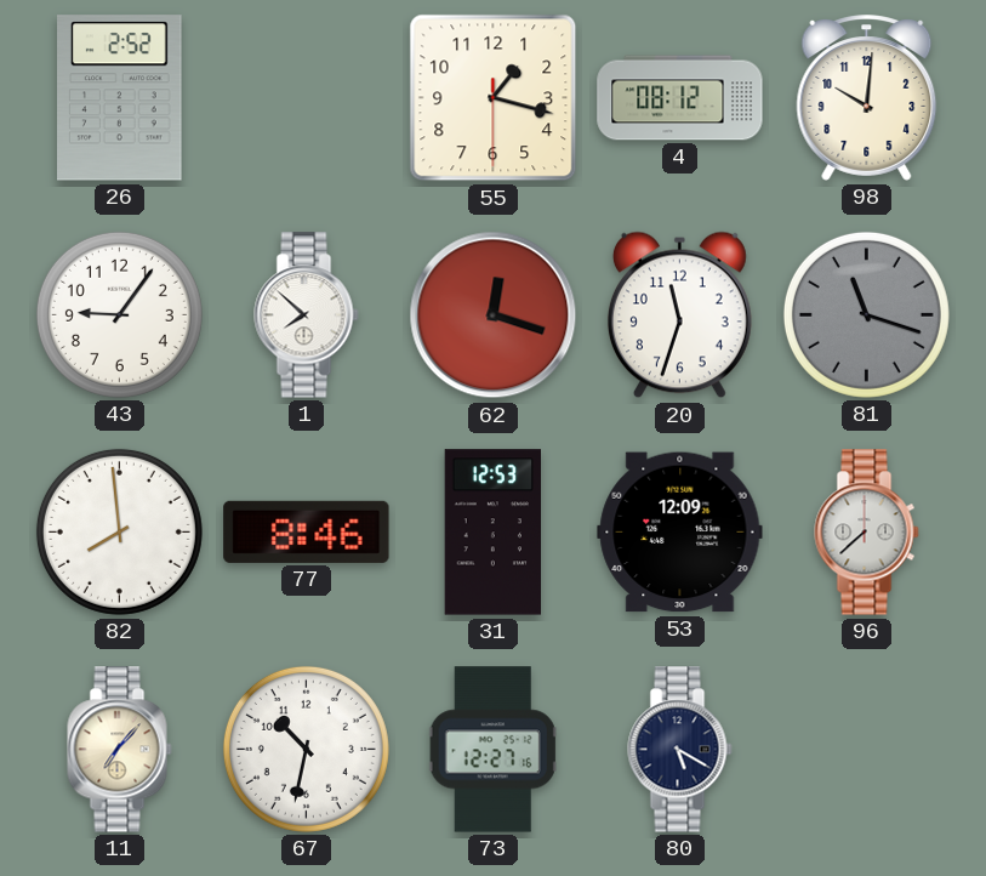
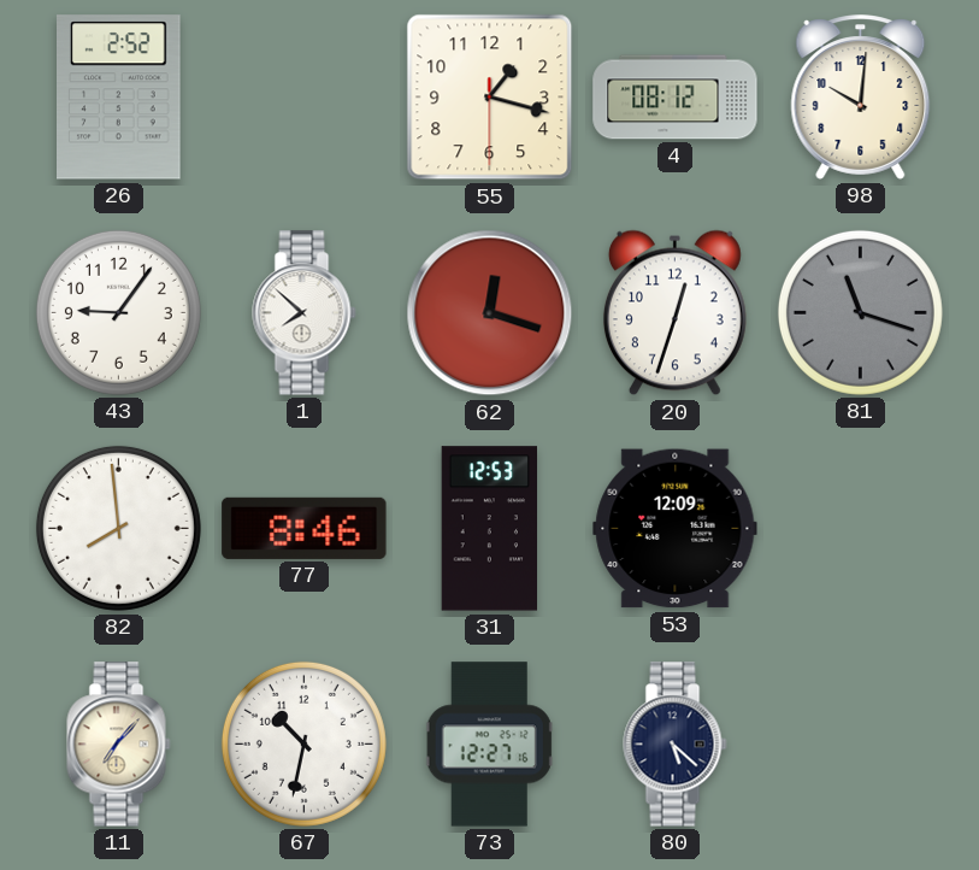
20: 11:33 -> 12:33
96: 7:38 -> none
80: 5:20 -> 5:22
